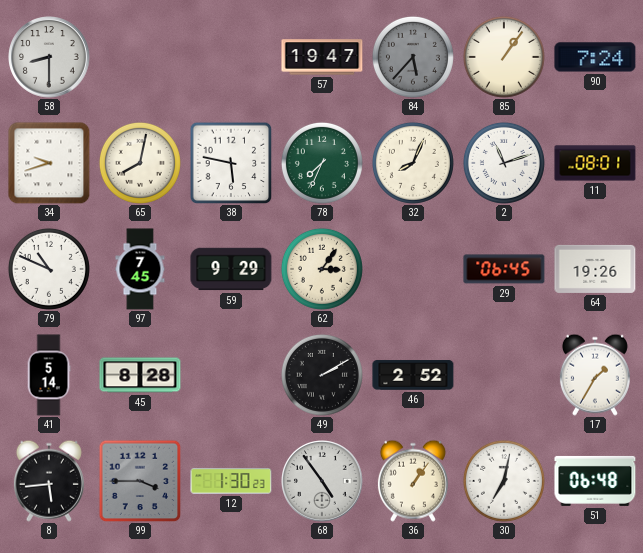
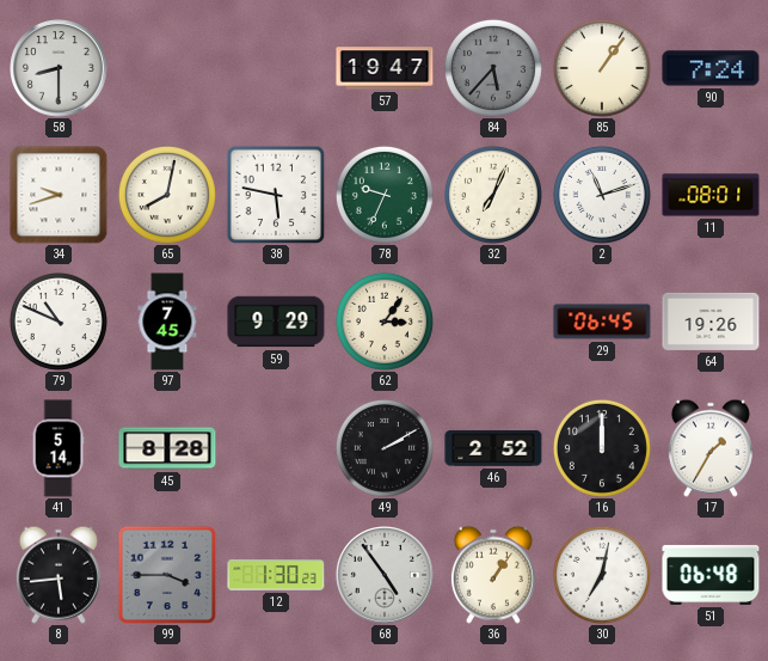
78: 7:34 -> 9:34
32: 8:04 -> 7:04
16: none -> 12:00
